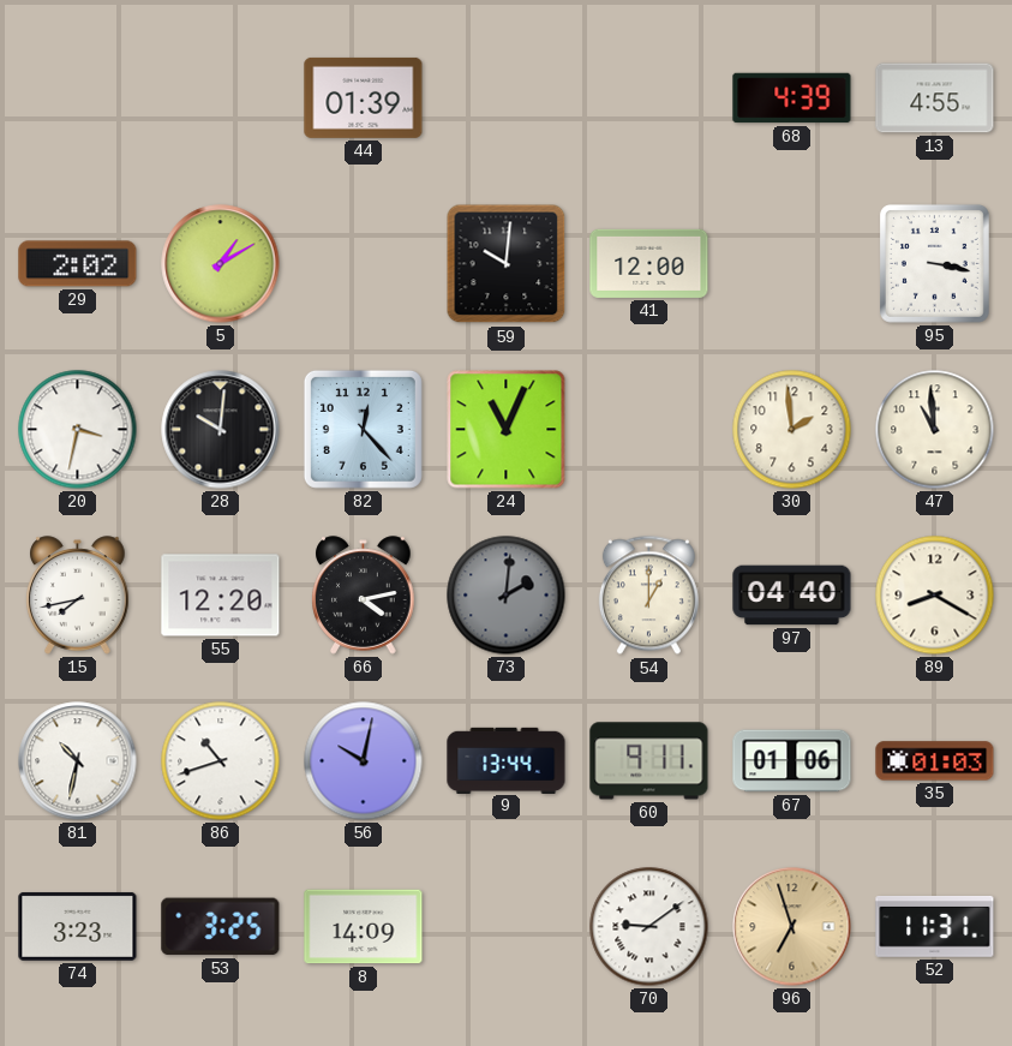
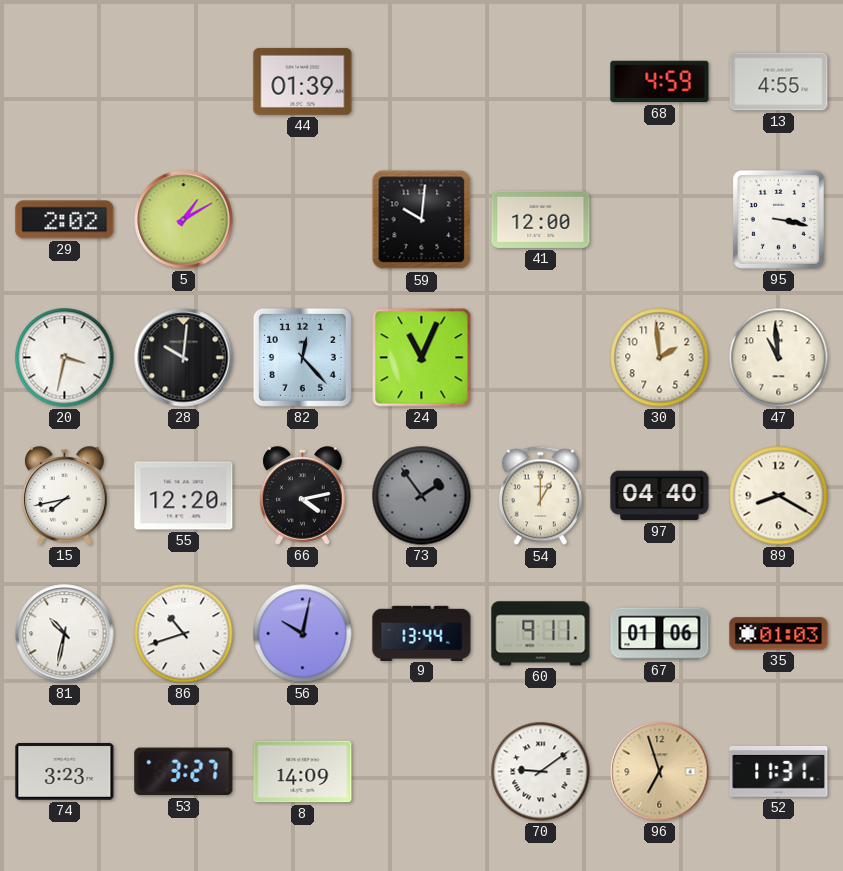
68: 4:39 -> 4:59
73: 2:01 -> 1:54
53: 3:25 -> 3:27
